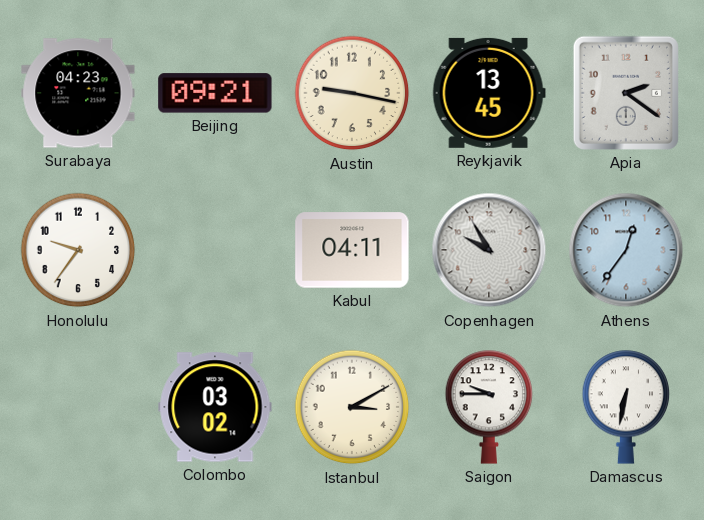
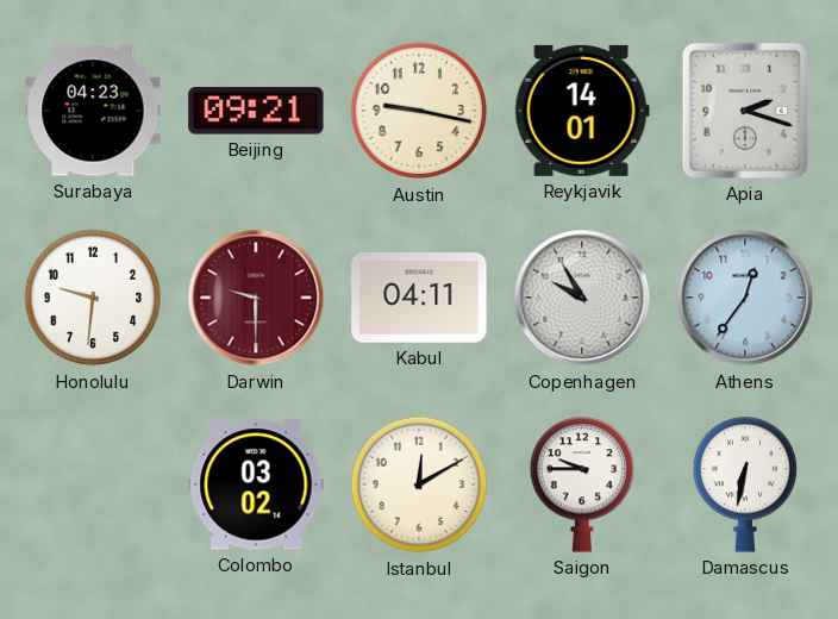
Reykjavik: 13:45 -> 14:01
Apia: 2:21 -> 2:18
Honolulu: 9:36 -> 9:31
Darwin: none -> 9:30
Istanbul: 3:10 -> 12:10
